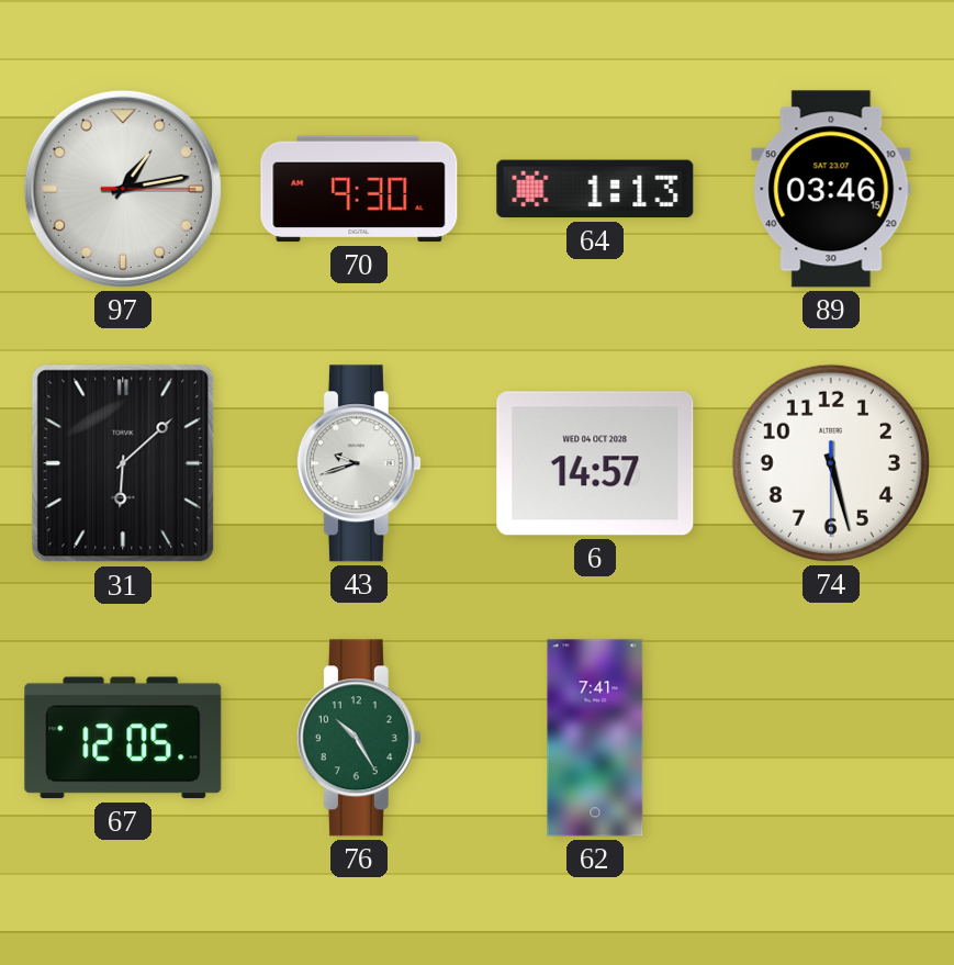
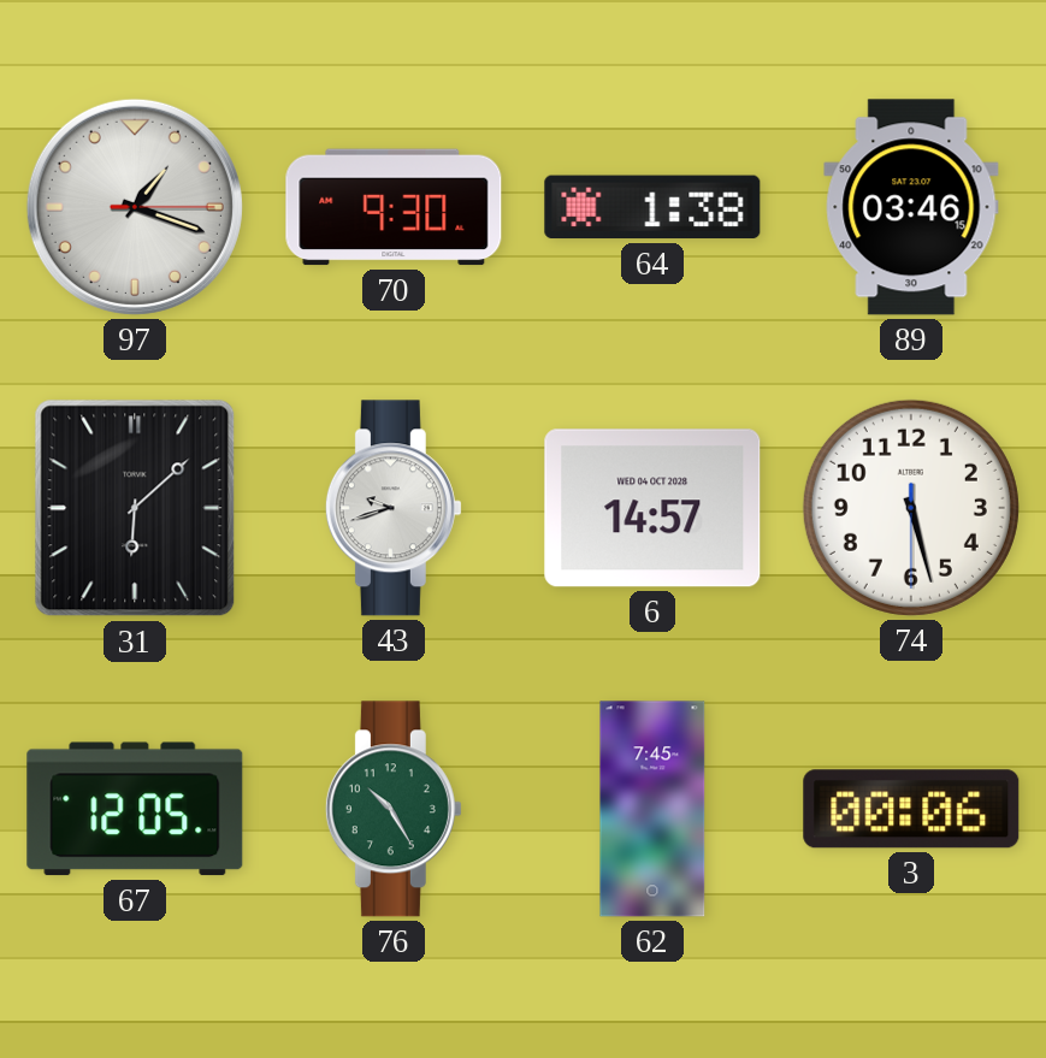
97: 1:13 -> 1:18
64: 1:13 -> 1:38
62: 7:41 -> 7:45
3: none -> 00:06
